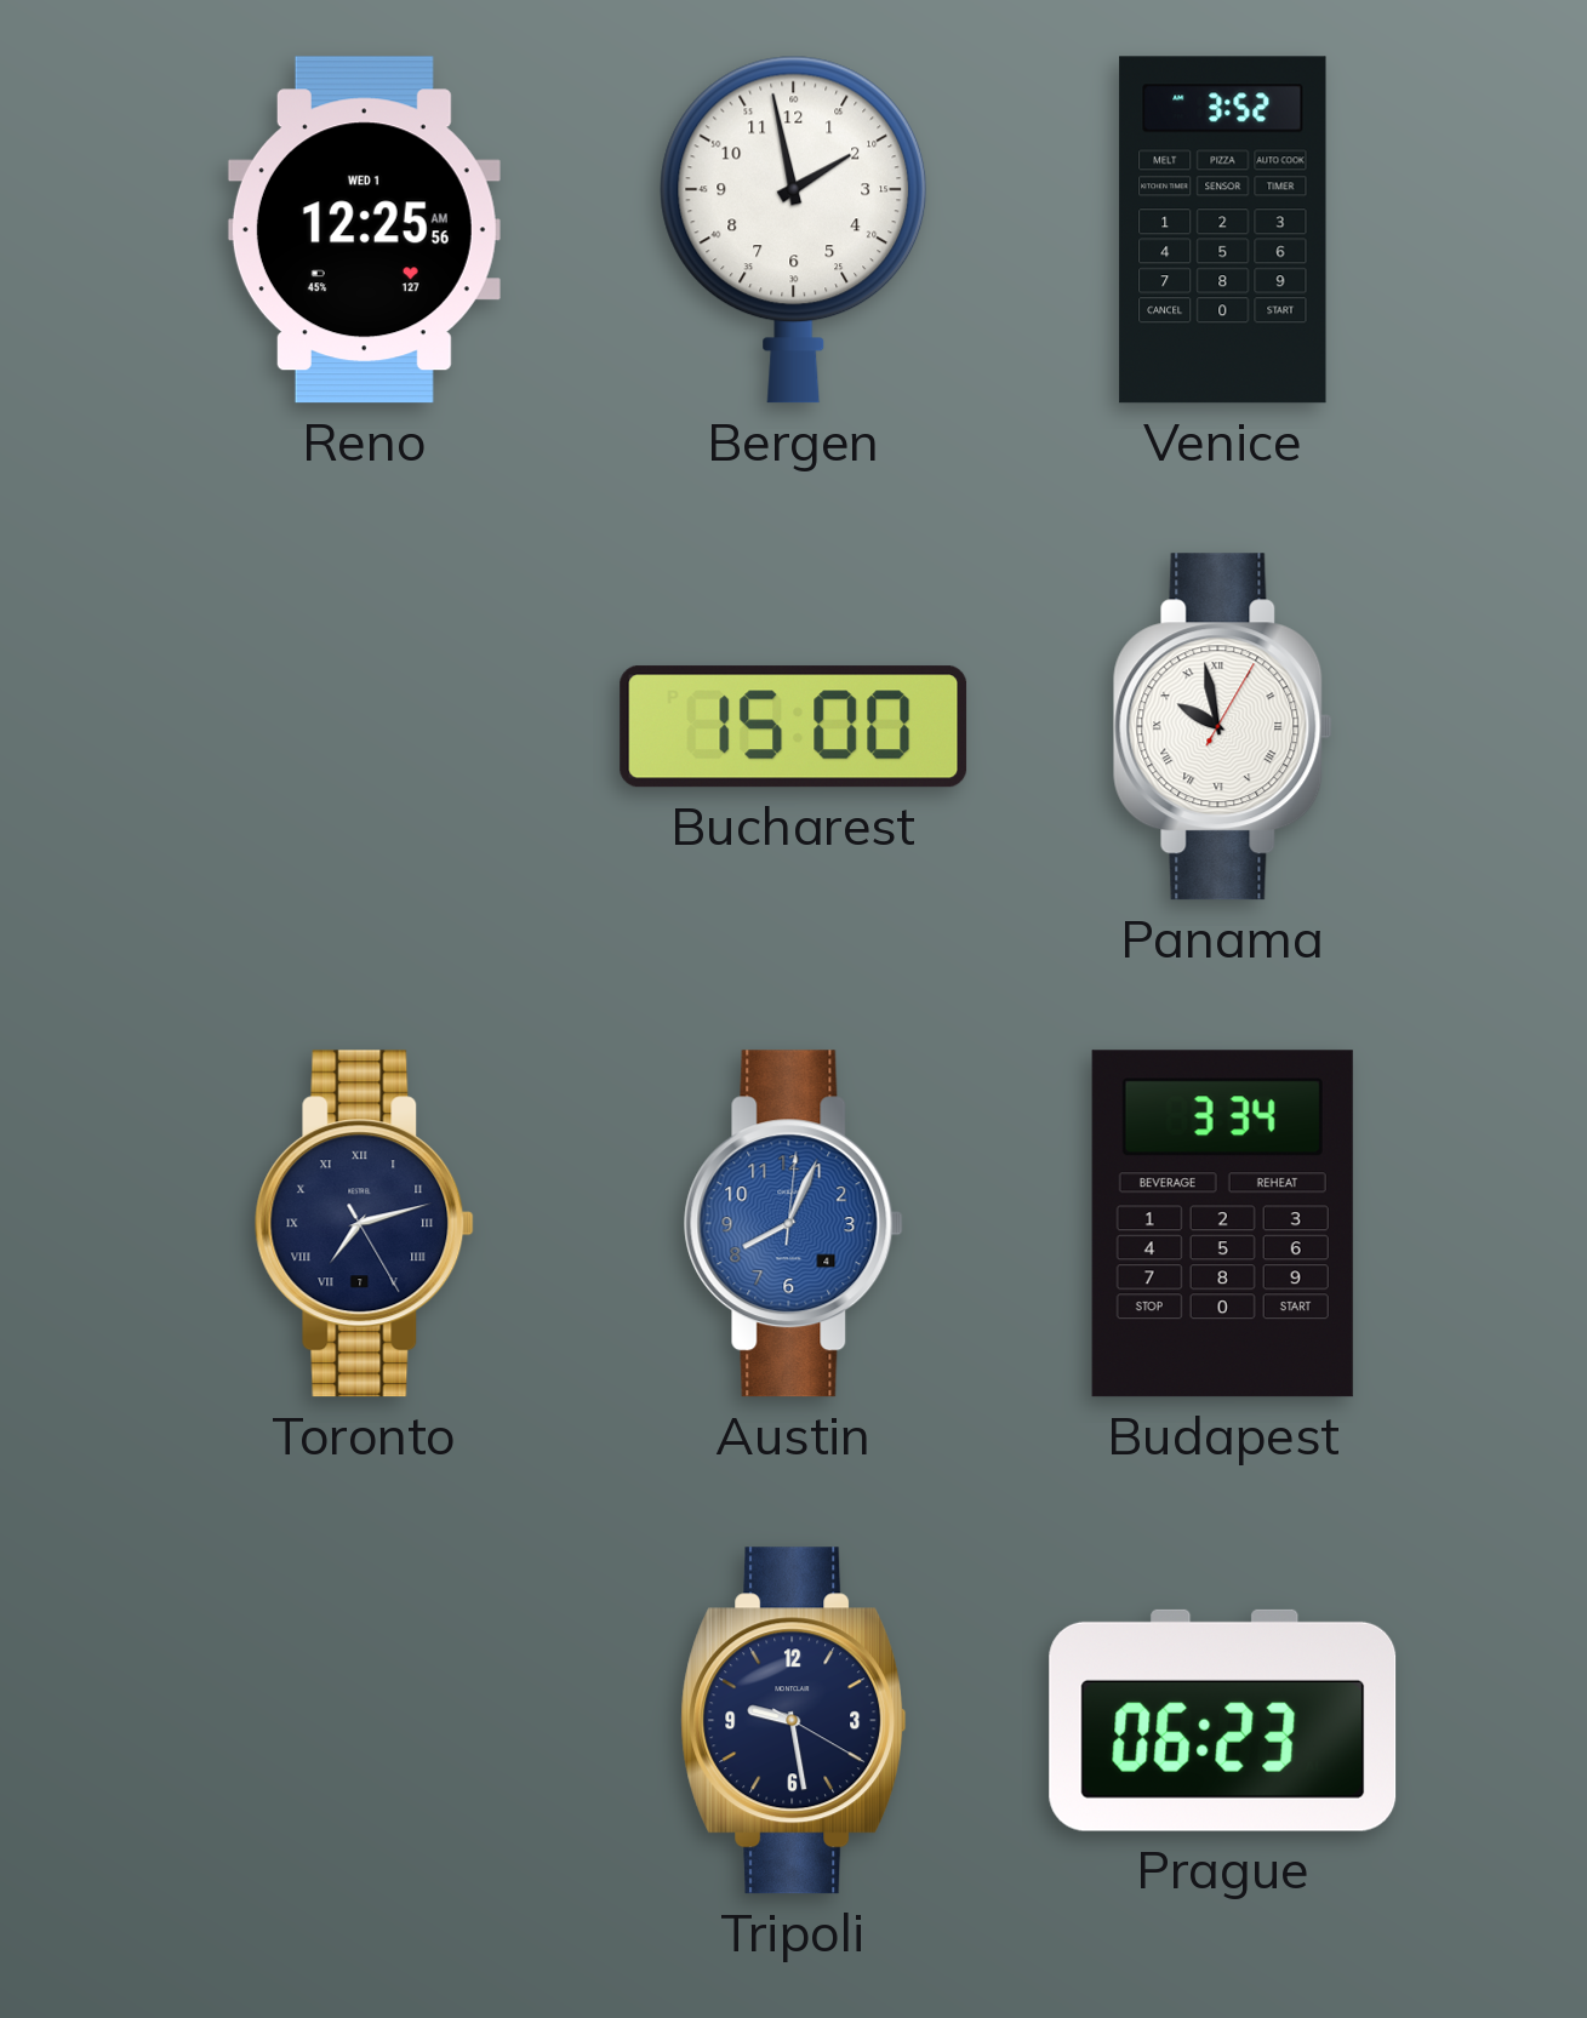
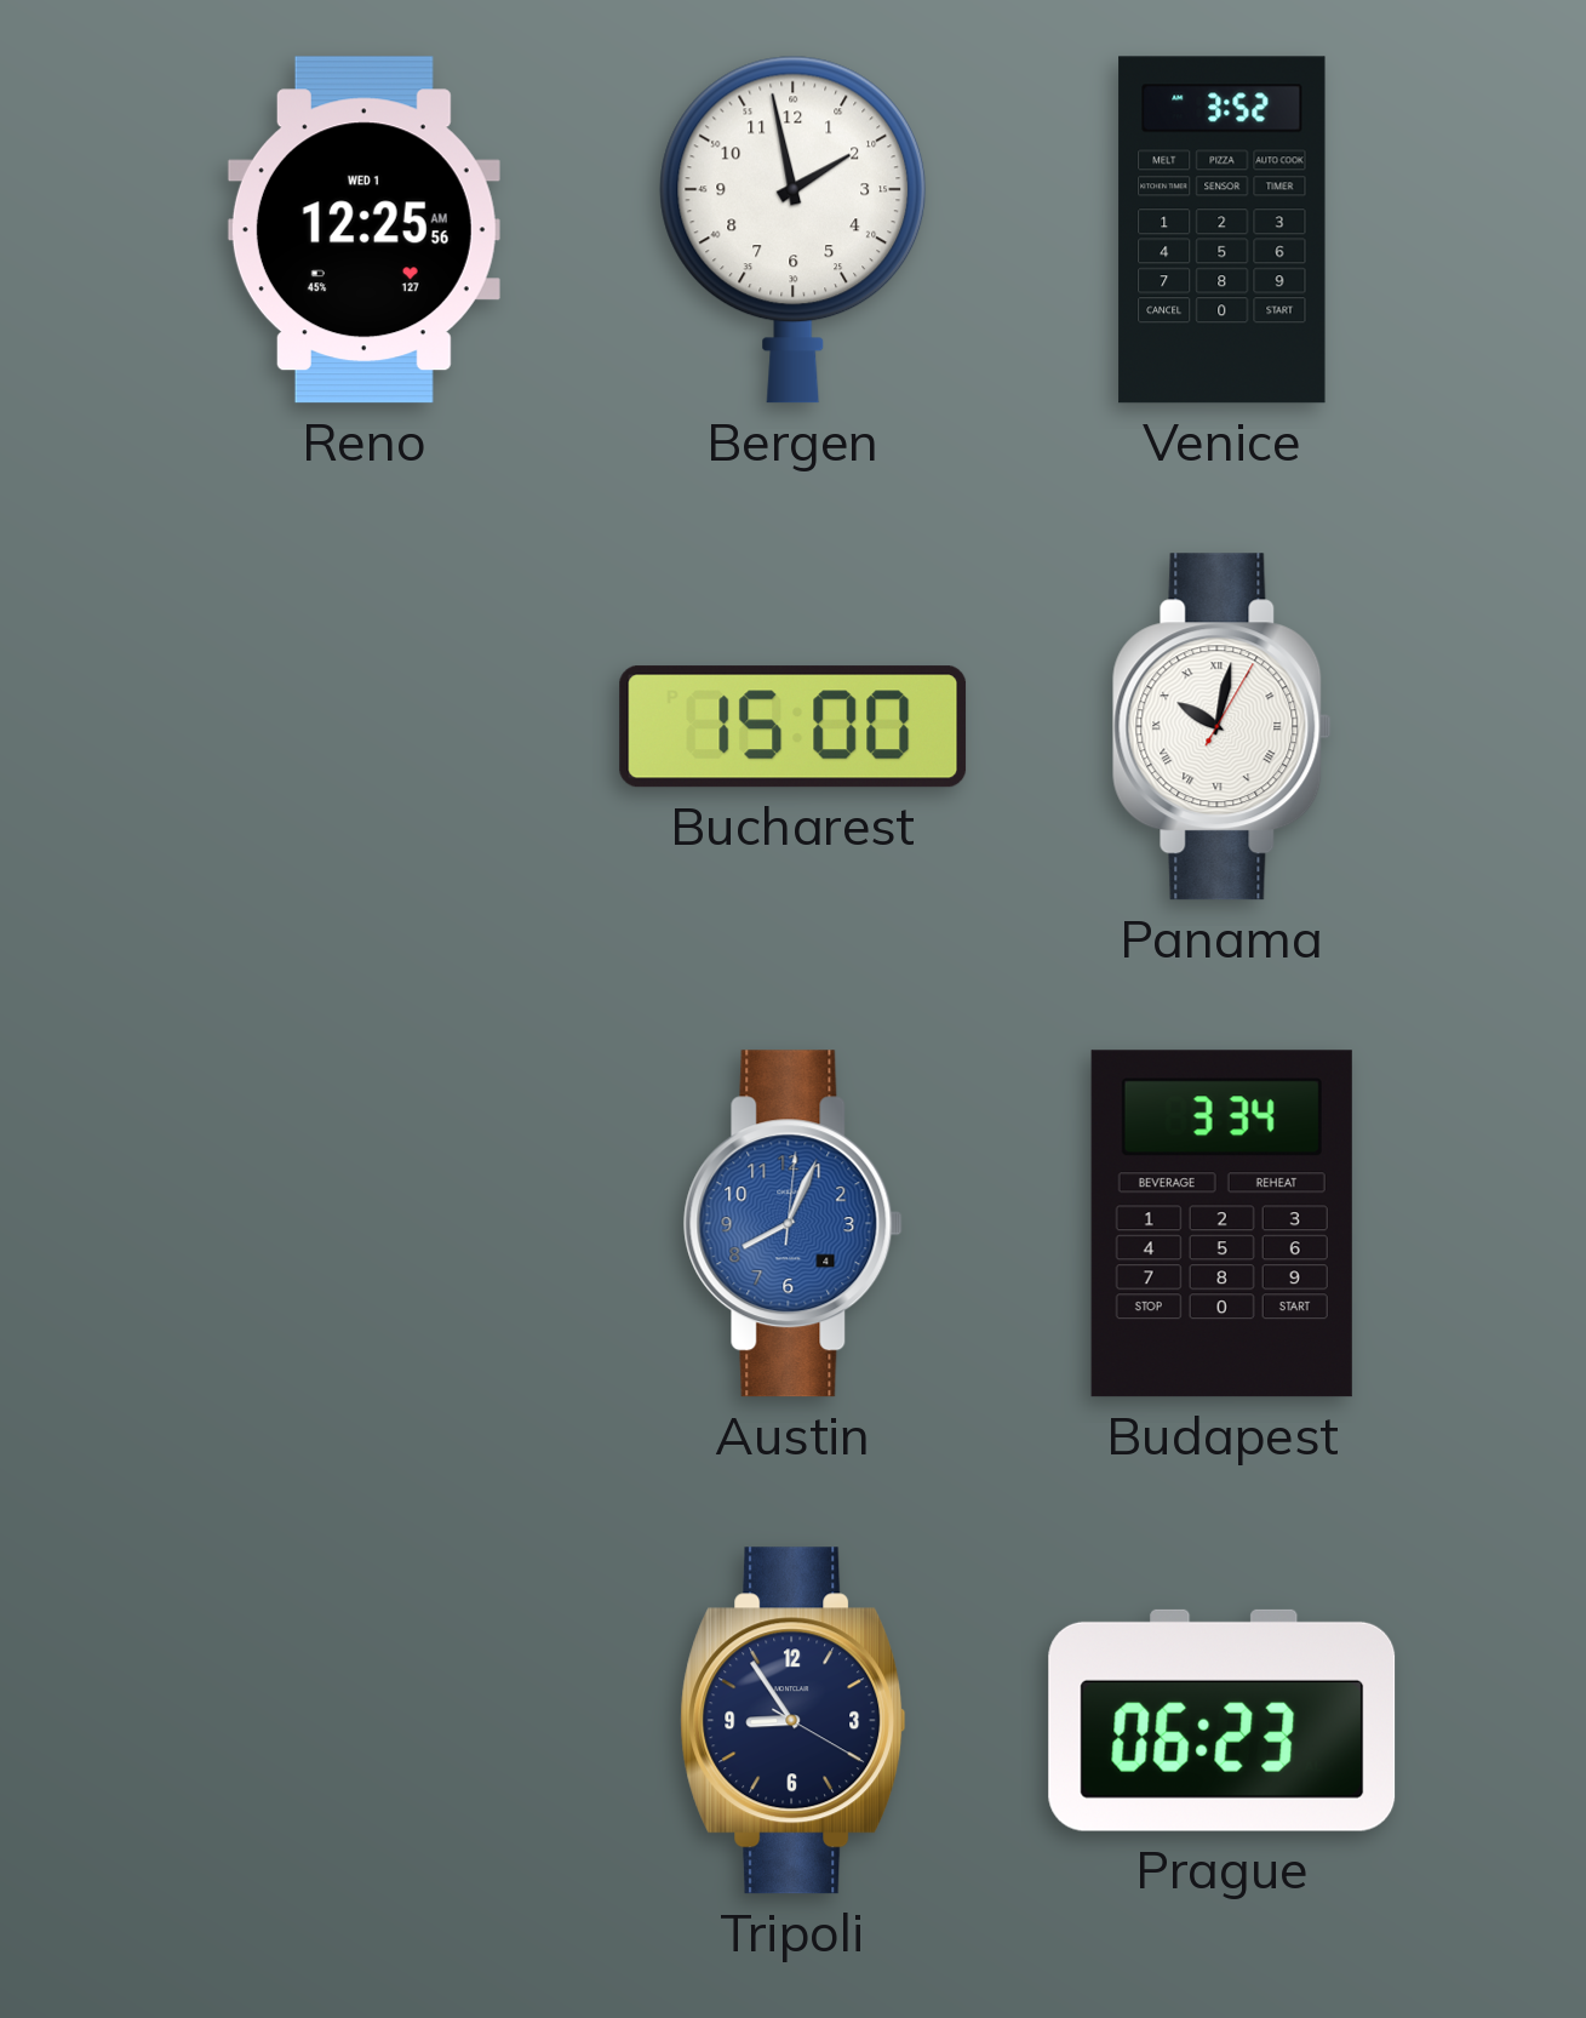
Panama: 9:58 -> 10:02
Toronto: 7:12 -> none
Tripoli: 9:28 -> 8:54
